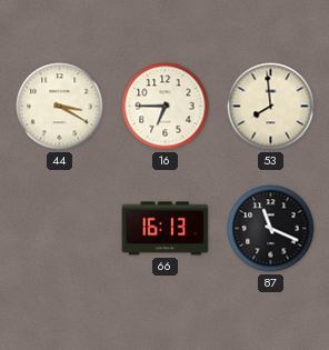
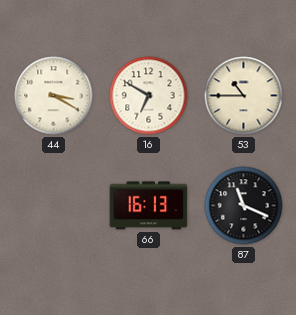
16: 6:45 -> 6:50
53: 7:59 -> 10:45
